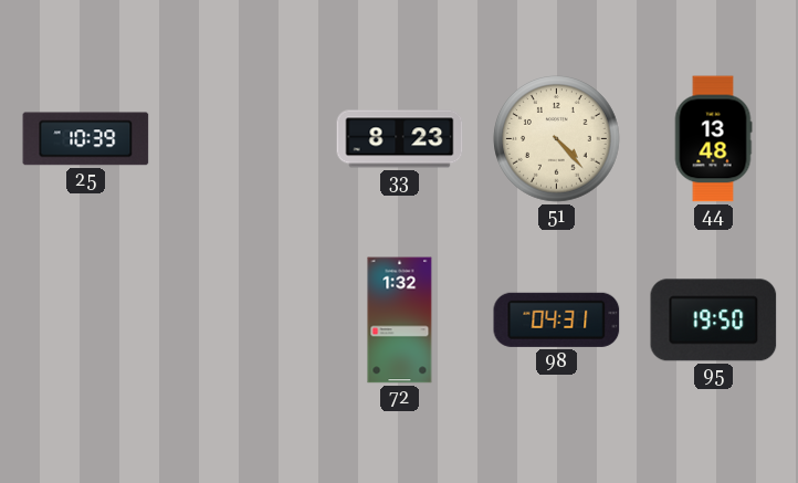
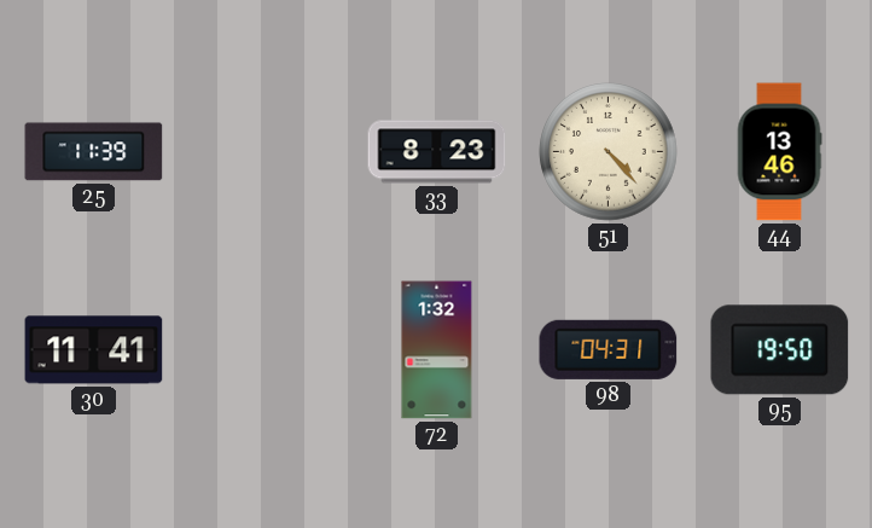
25: 10:39 -> 11:39
44: 13:48 -> 13:46
30: none -> 11:41
